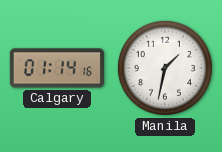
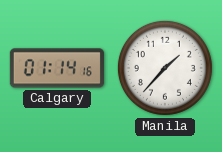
Manila: 1:32 -> 1:37
